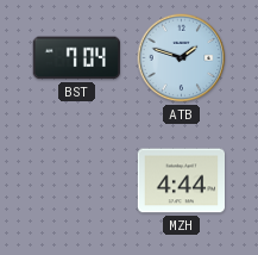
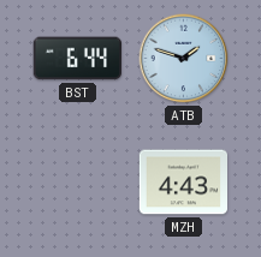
BST: 7:04 -> 6:44
MZH: 4:44 -> 4:43
